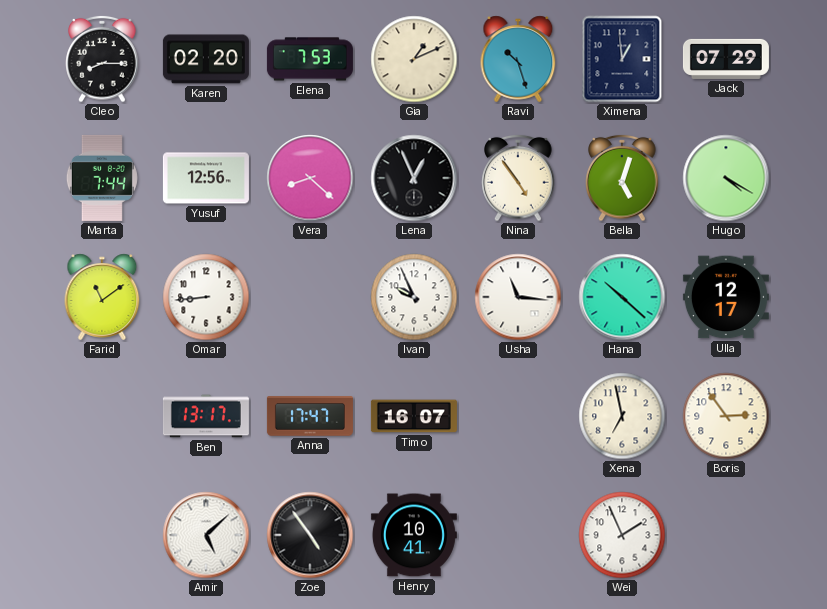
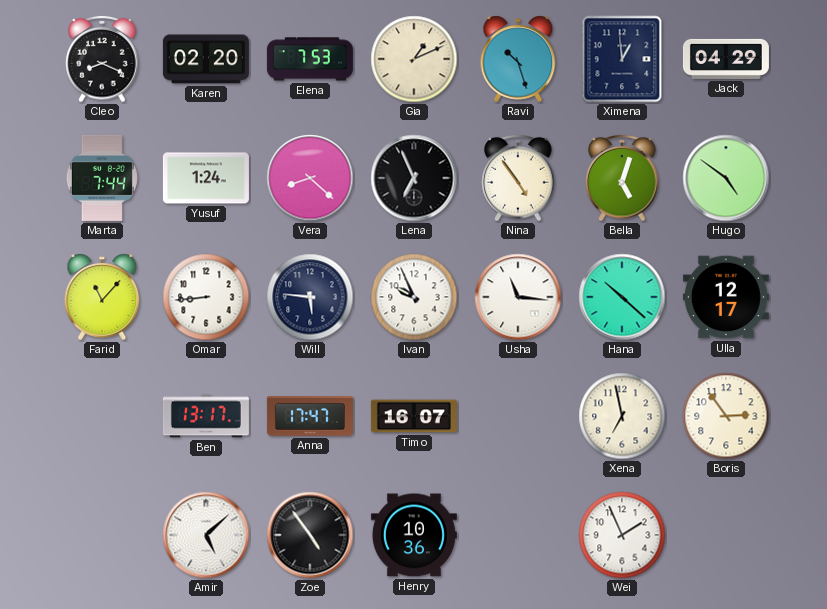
Cleo: 8:15 -> 8:19
Jack: 07:29 -> 04:29
Yusuf: 12:56 -> 1:24
Lena: 12:56 -> 6:56
Hugo: 4:20 -> 4:51
Farid: 11:09 -> 11:07
Will: none -> 5:46
Henry: 10:41 -> 10:36
